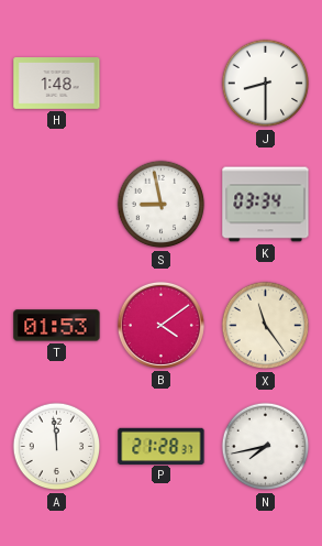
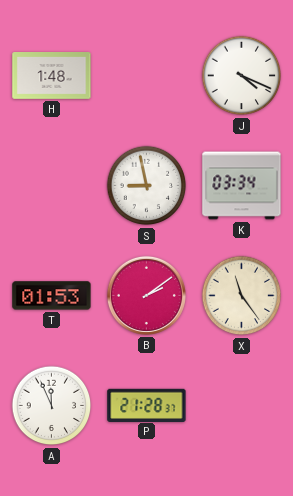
J: 8:30 -> 4:19
B: 4:09 -> 2:09
A: 11:59 -> 11:56
N: 7:43 -> none
